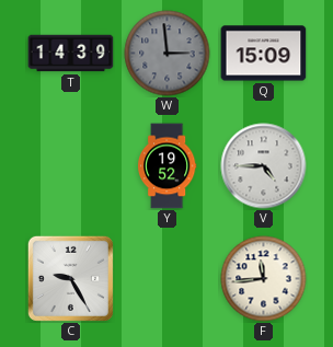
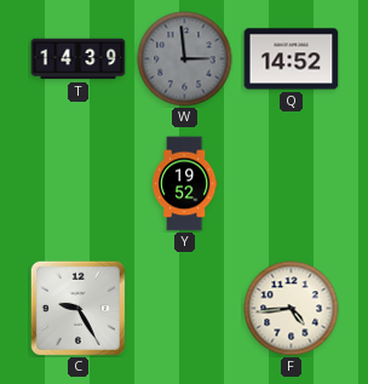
Q: 15:09 -> 14:52
V: 4:45 -> none
F: 11:44 -> 4:44
